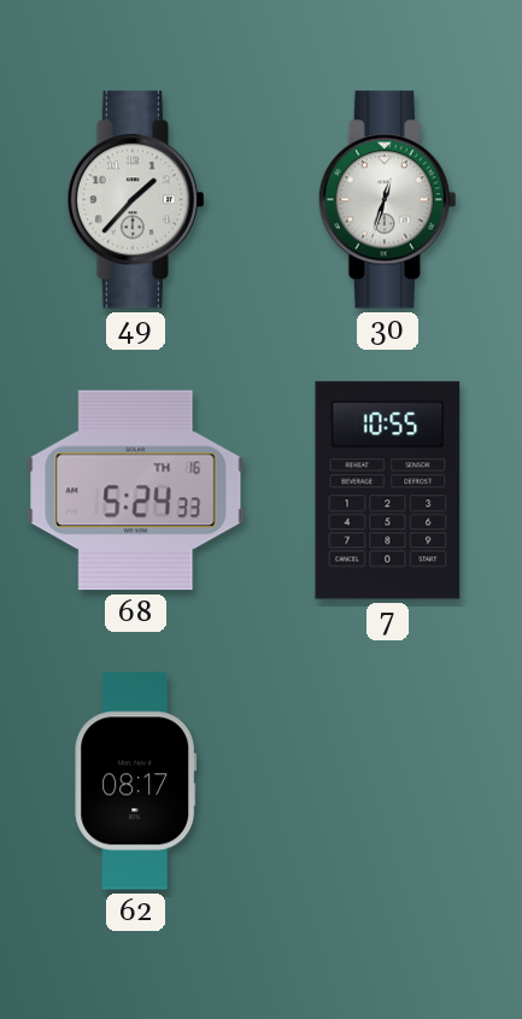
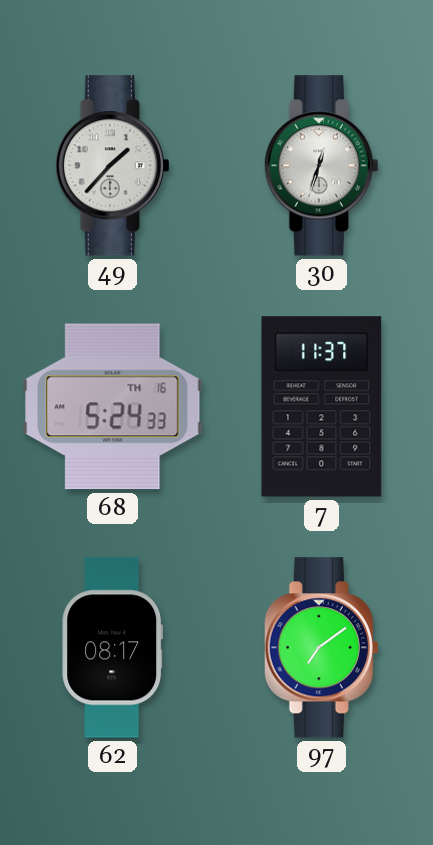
7: 10:55 -> 11:37
97: none -> 7:09
